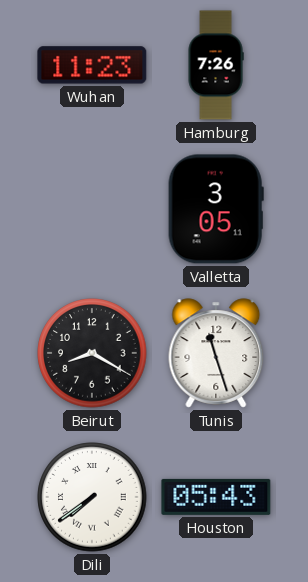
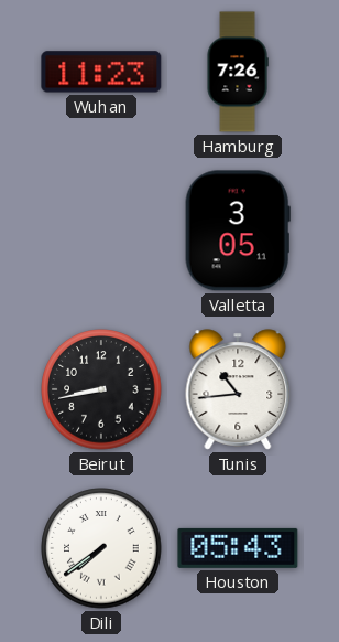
Beirut: 8:20 -> 8:43
Tunis: 11:27 -> 10:44
